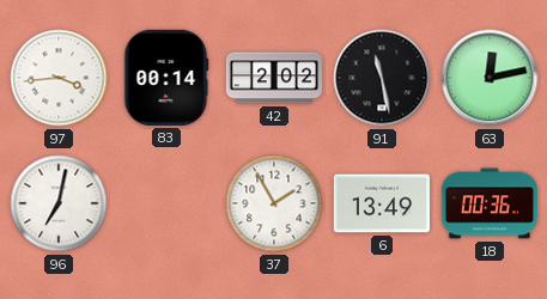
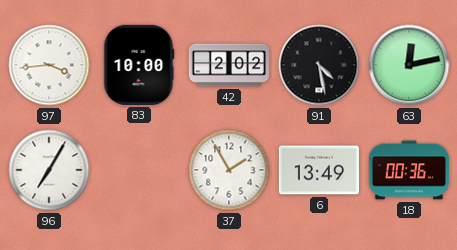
83: 00:14 -> 10:00
91: 11:28 -> 4:28
96: 7:02 -> 7:05
